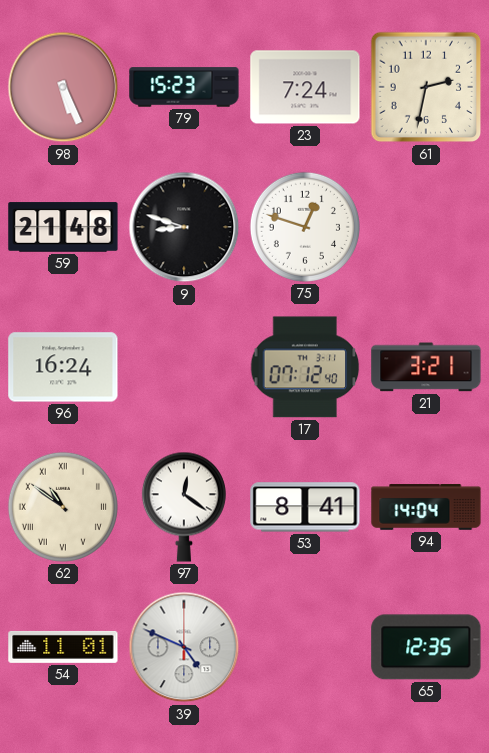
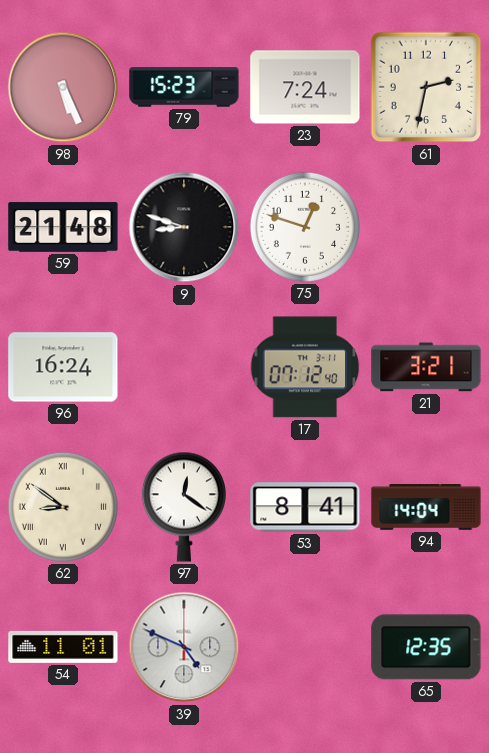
62: 10:51 -> 8:51
